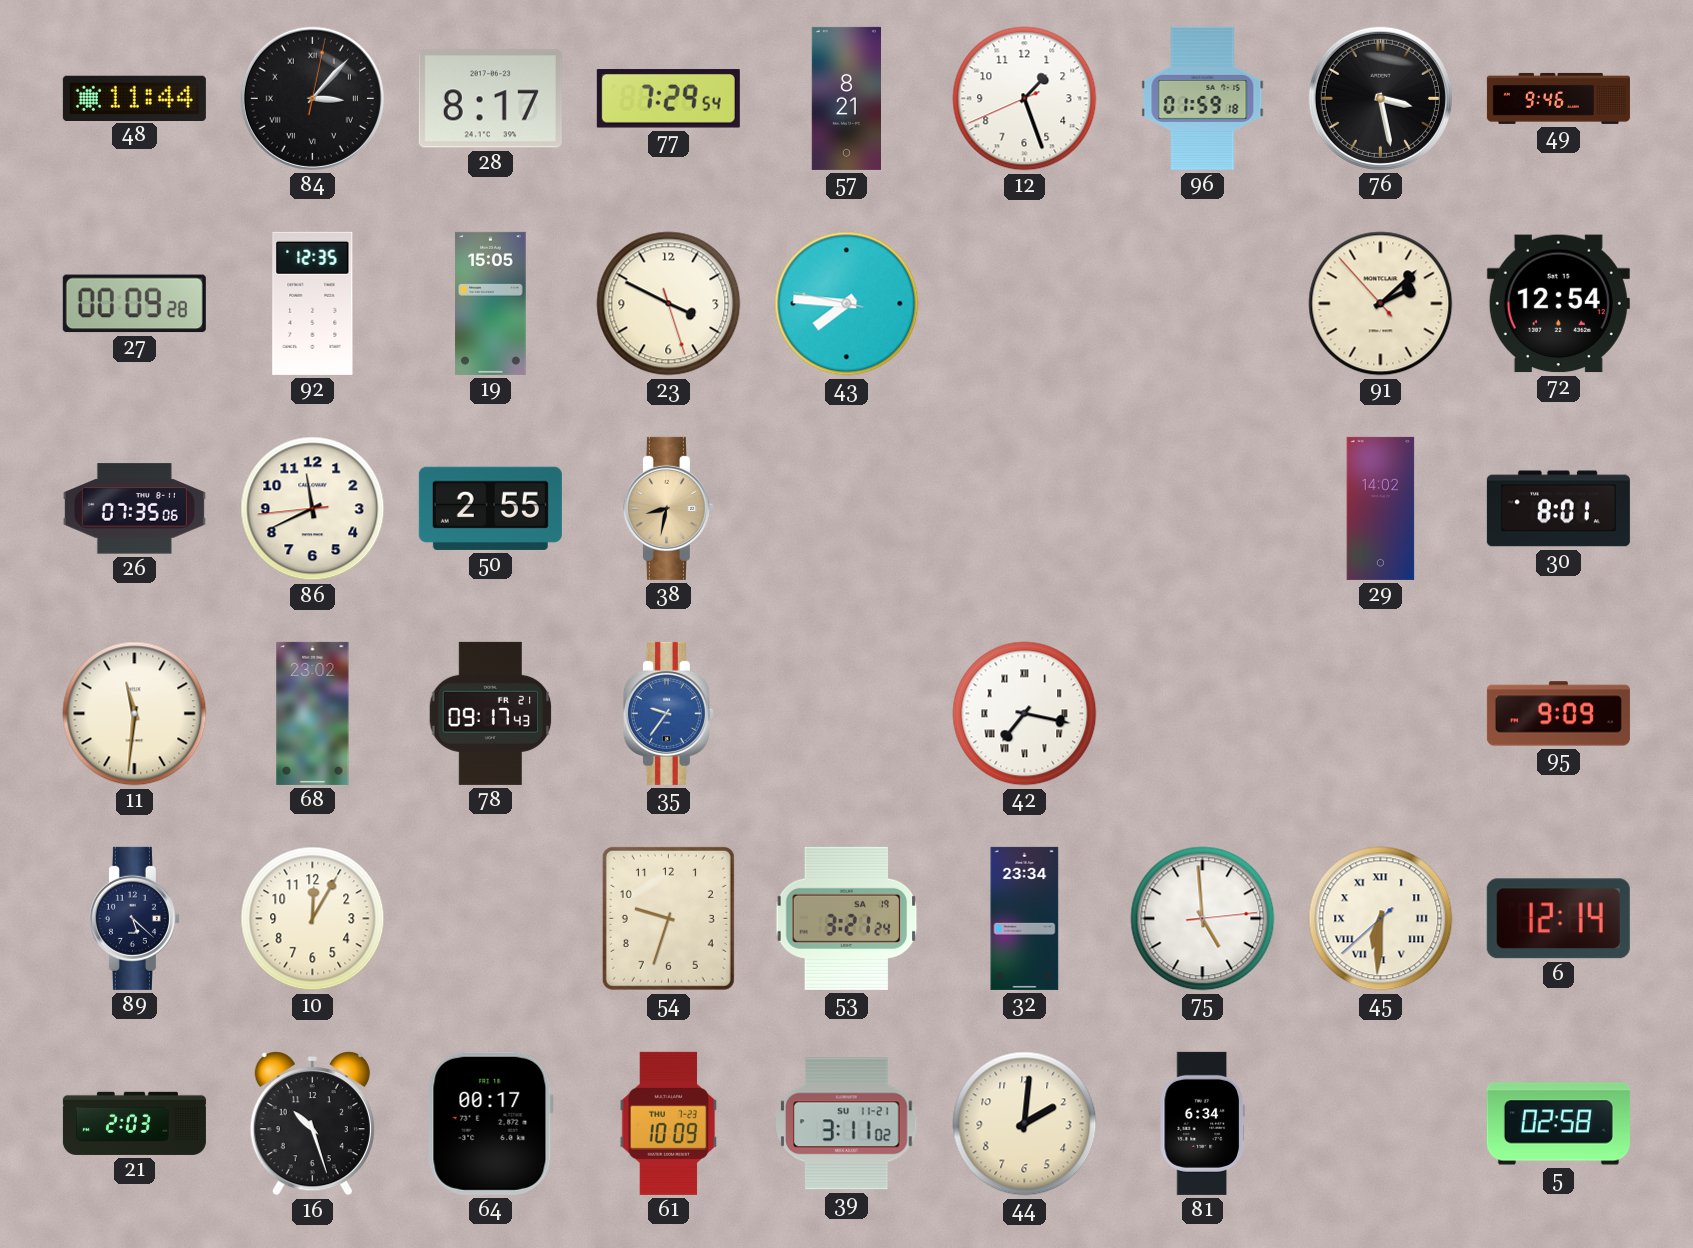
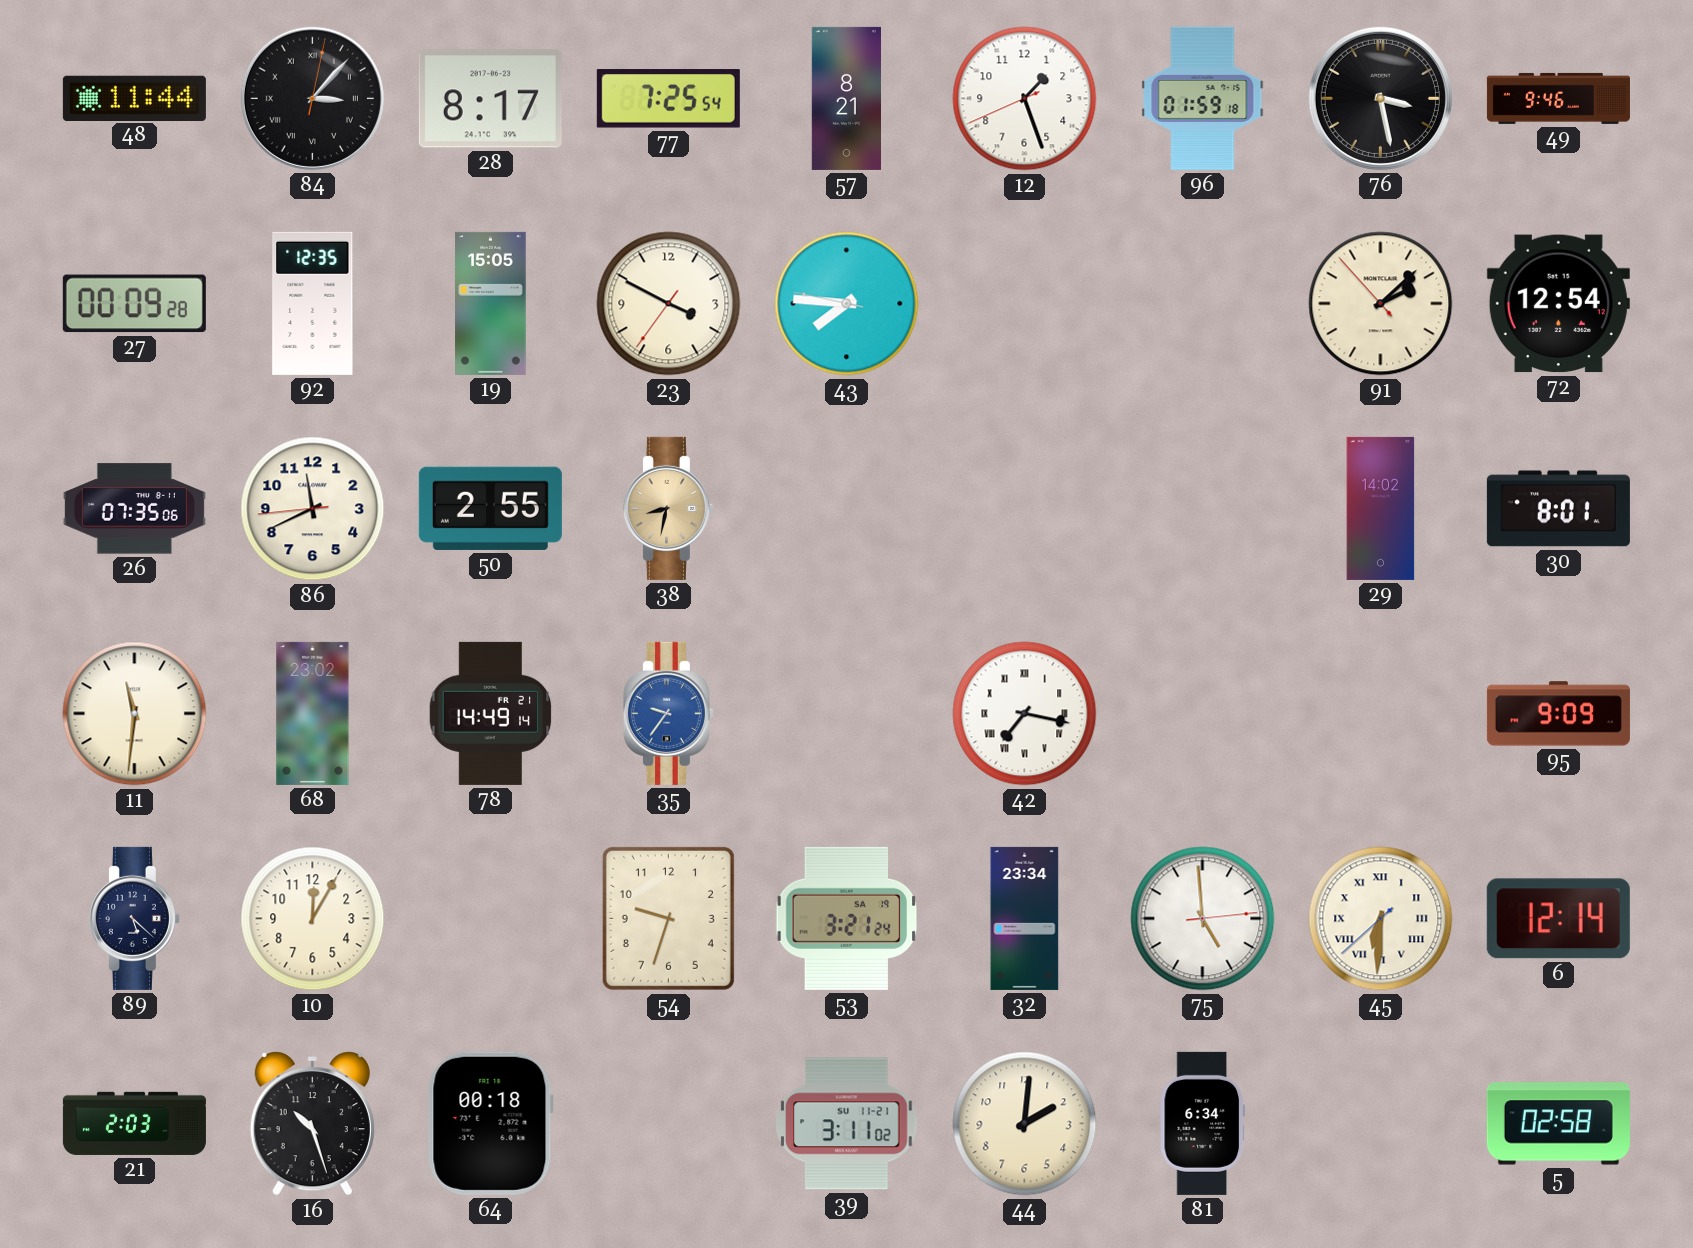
77: 7:29 -> 7:25
23: 3:49:27 -> 3:49:36
78: 09:17 -> 14:49
64: 00:17 -> 00:18
61: 10:09 -> none
